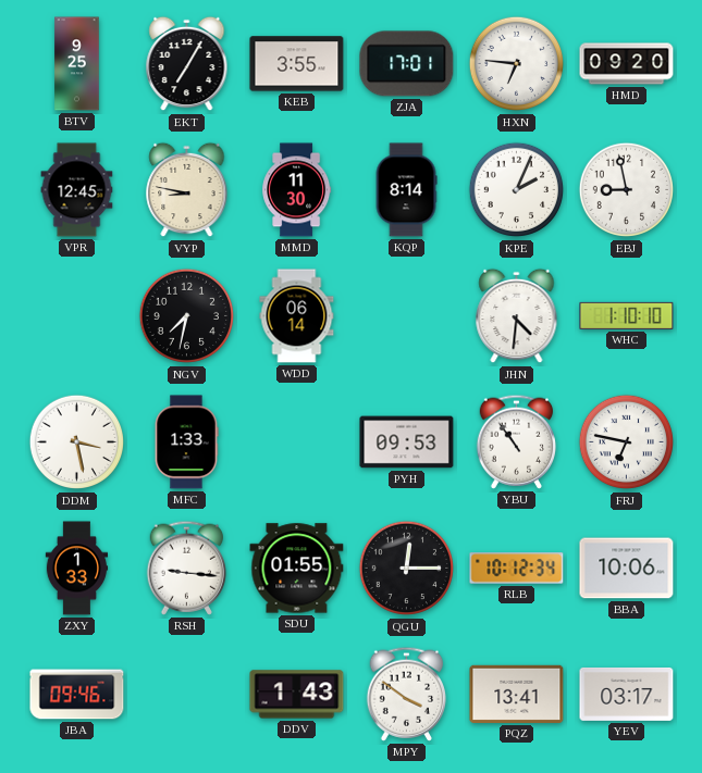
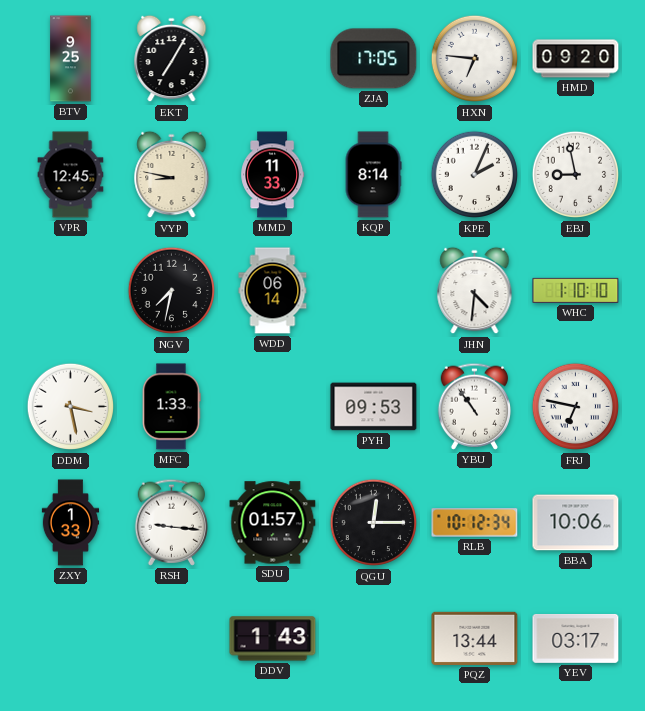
KEB: 3:55 -> none
ZJA: 17:01 -> 17:05
MMD: 11:30 -> 11:33
SDU: 01:55 -> 01:57
JBA: 09:46 -> none
MPY: 3:51 -> none
PQZ: 13:41 -> 13:44
